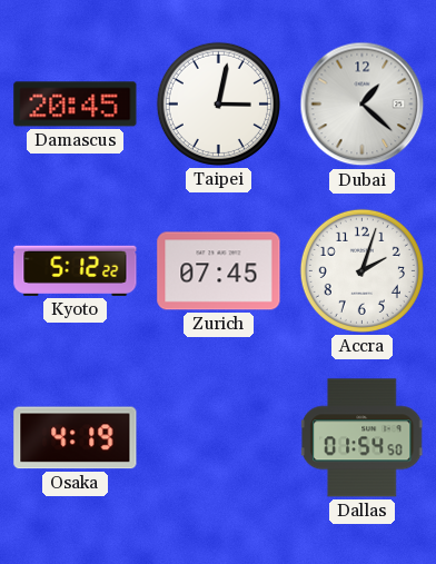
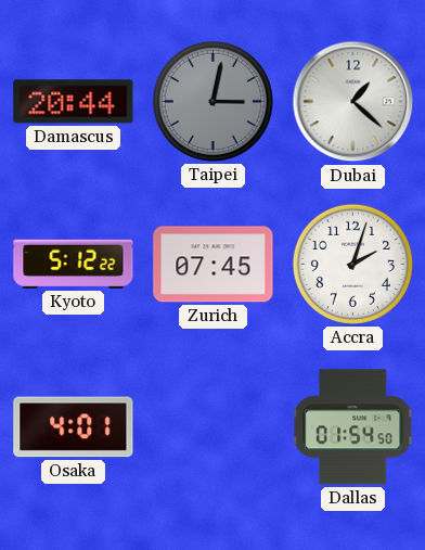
Damascus: 20:45 -> 20:44
Taipei dial: white -> grey
Osaka: 4:19 -> 4:01
